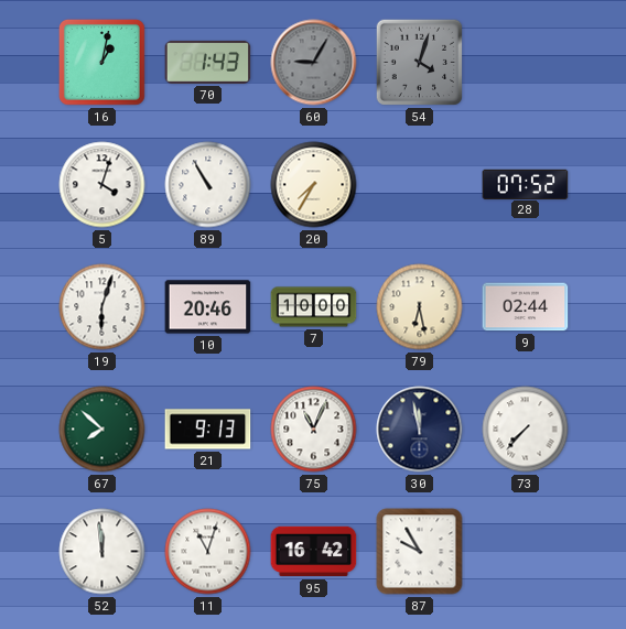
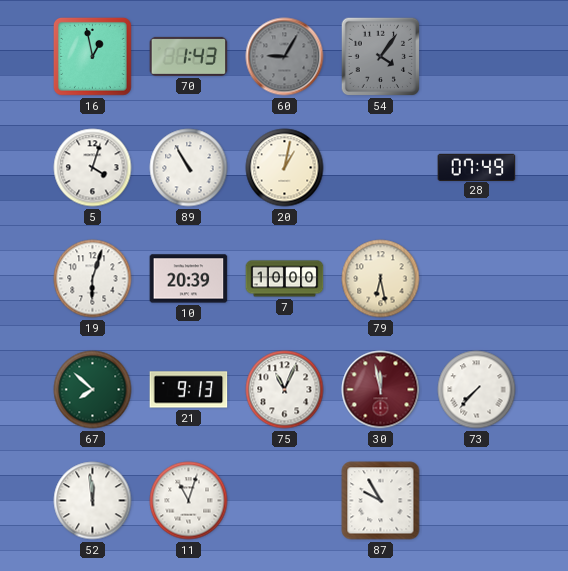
16: 1:02 -> 12:58
54: 4:03 -> 4:06
20: 7:35 -> 1:02
28: 07:52 -> 07:49
10: 20:46 -> 20:39
9: 02:44 -> none
30 dial: navy -> burgundy
95: 16:42 -> none
